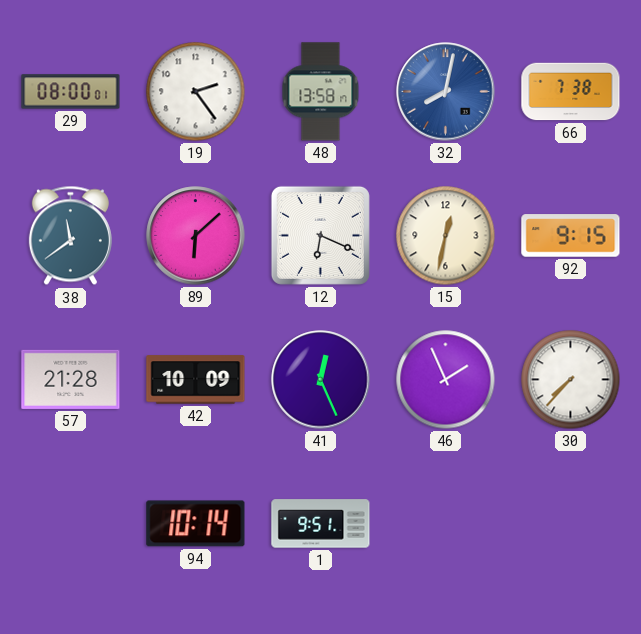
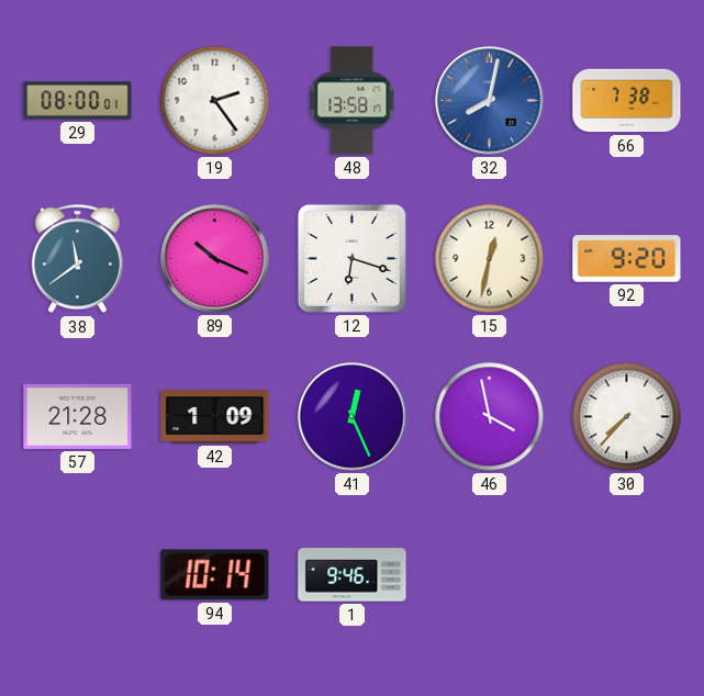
89: 6:08 -> 10:19
12: 6:19 -> 6:18
92: 9:15 -> 9:20
42: 10:09 -> 1:09
46: 1:56 -> 3:58
1: 9:51 -> 9:46
